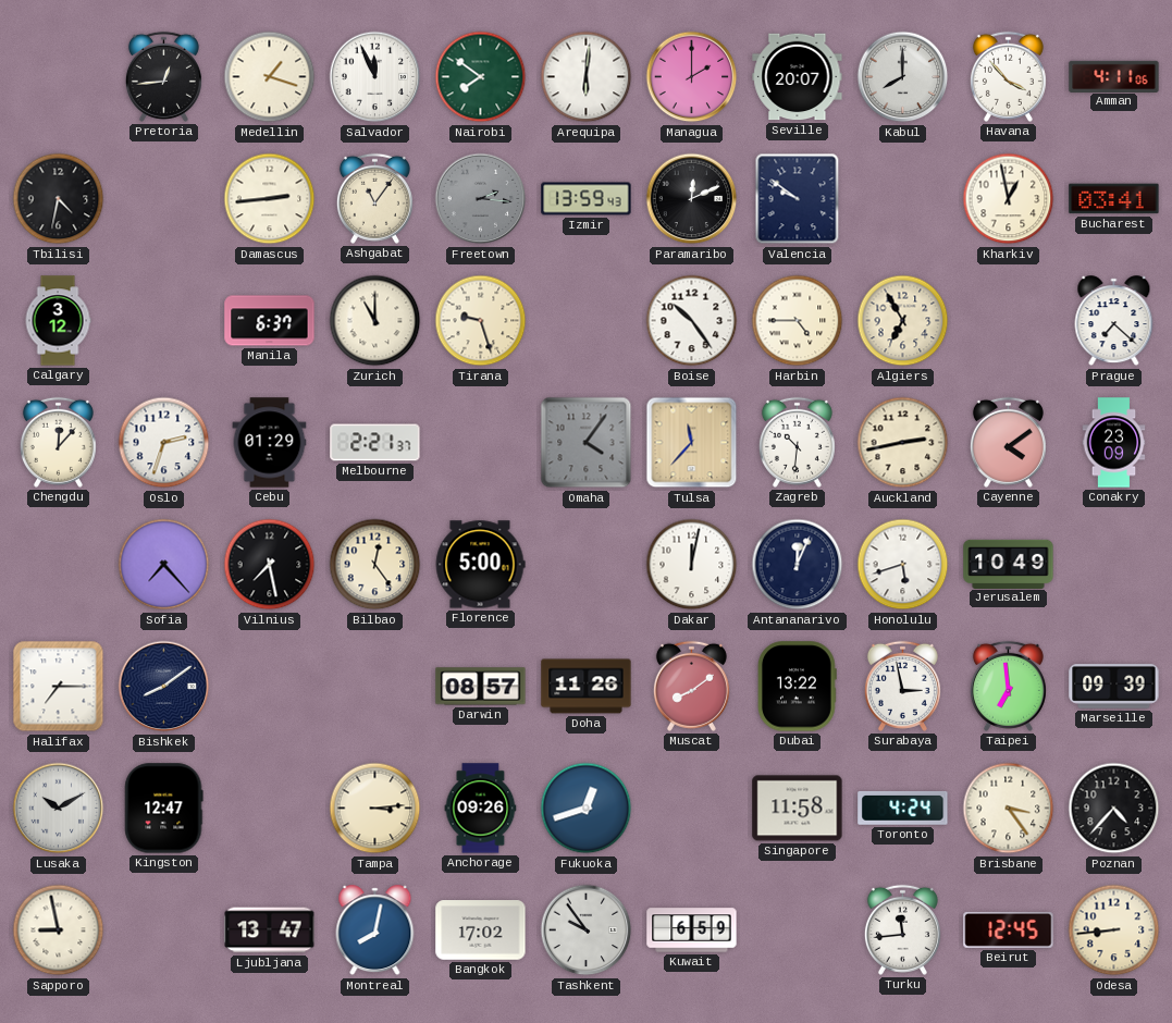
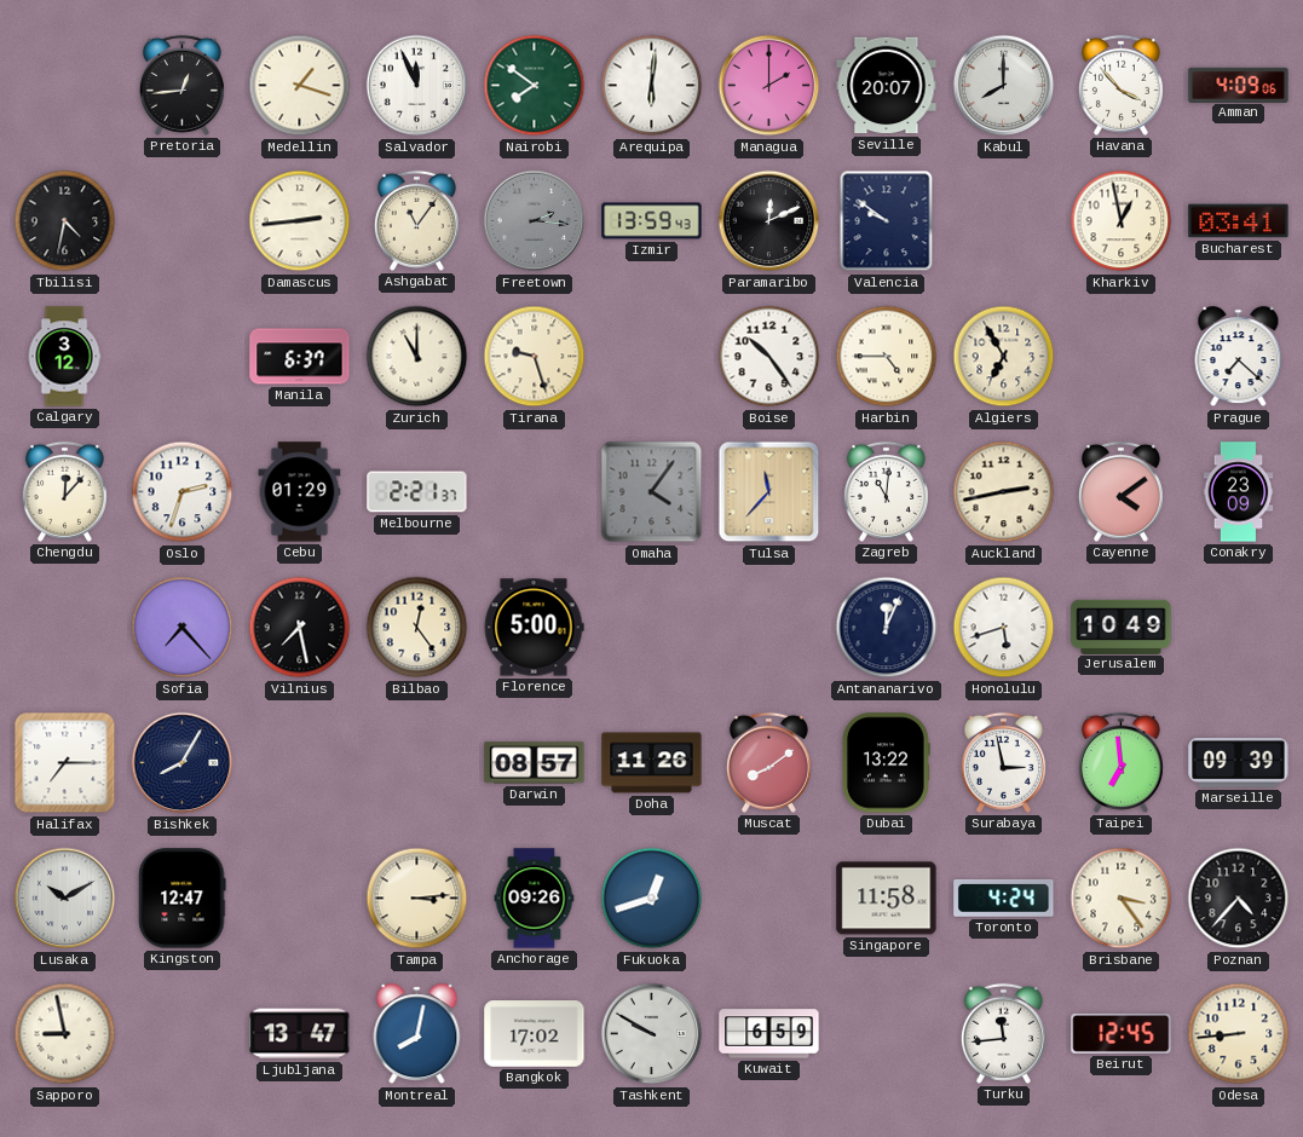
Amman: 4:11 -> 4:09
Zagreb: 10:31 -> 11:01
Dakar: 12:02 -> none
Bishkek: 8:09 -> 8:05
Tashkent: 9:54 -> 9:50
